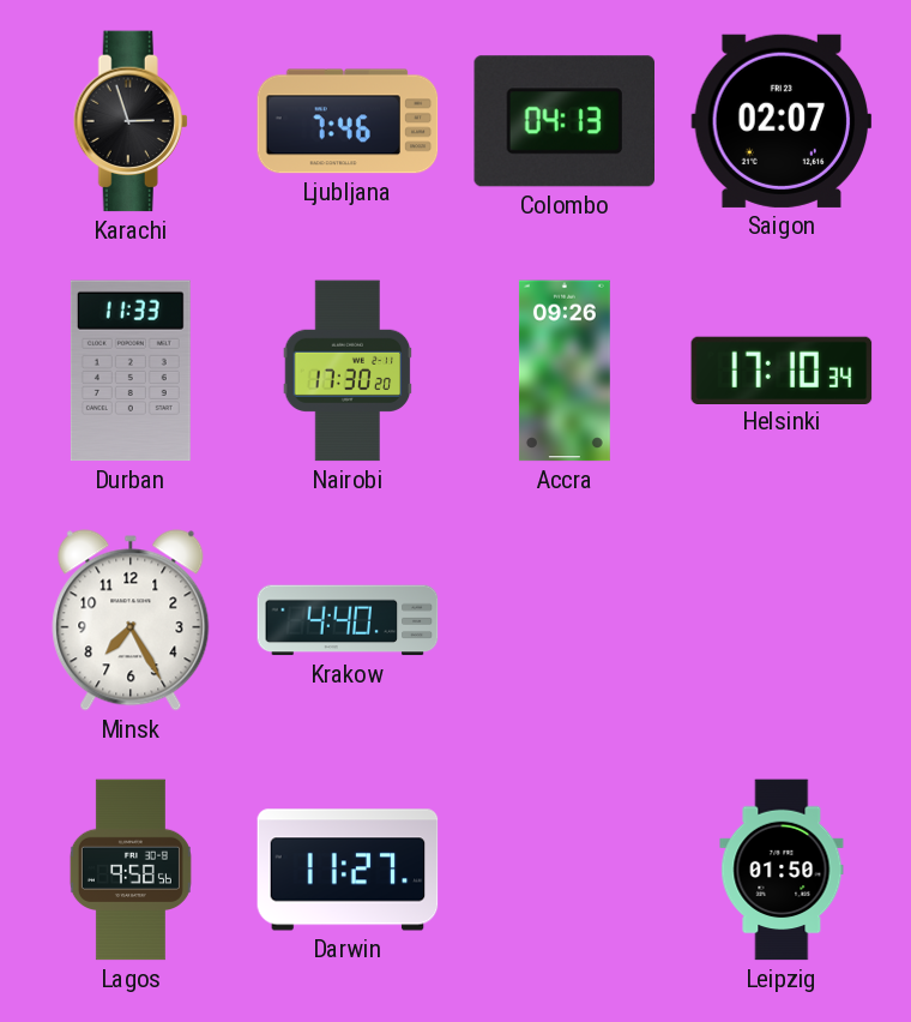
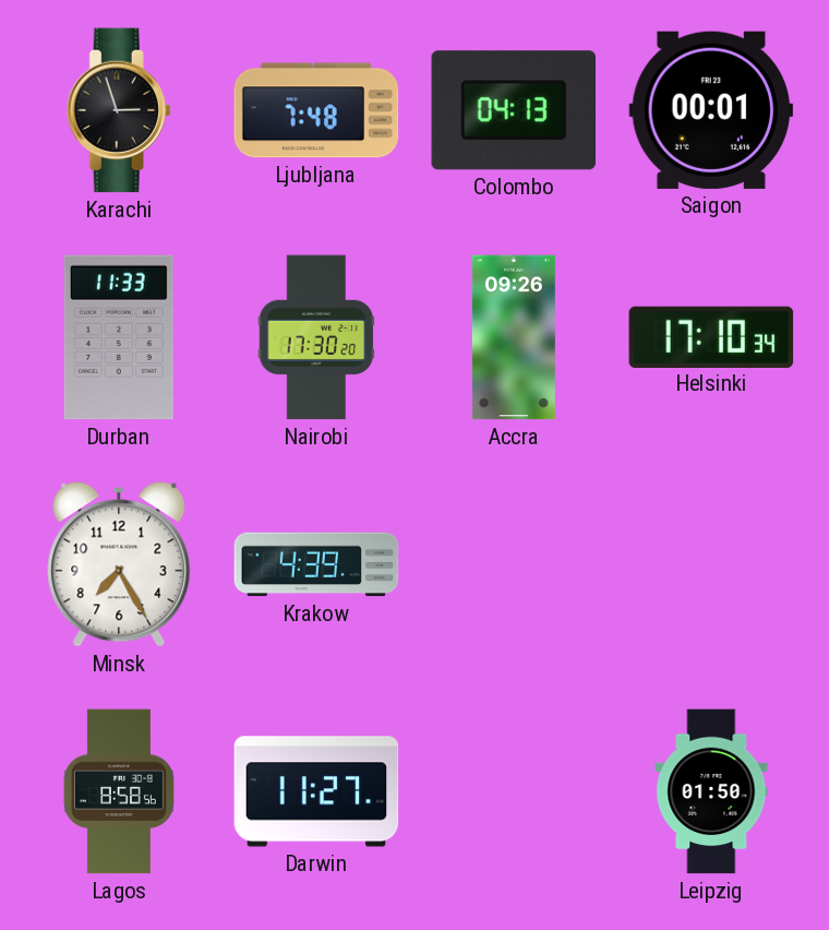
Ljubljana: 7:46 -> 7:48
Saigon: 02:07 -> 00:01
Krakow: 4:40 -> 4:39
Lagos: 9:58 -> 8:58
